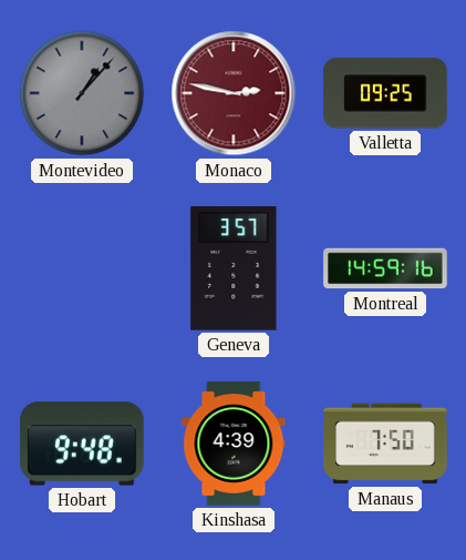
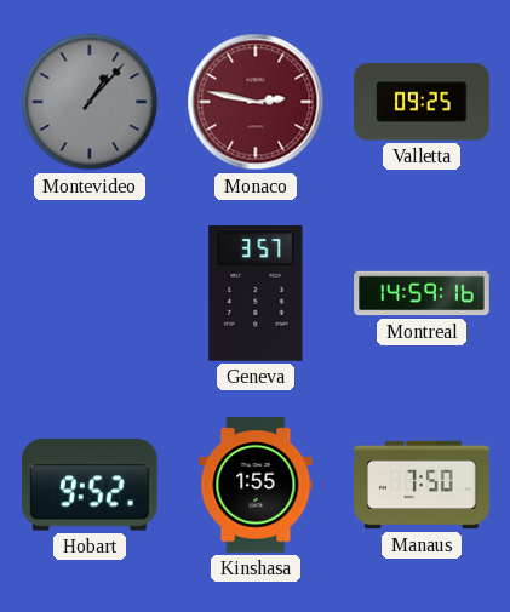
Hobart: 9:48 -> 9:52
Kinshasa: 4:39 -> 1:55
